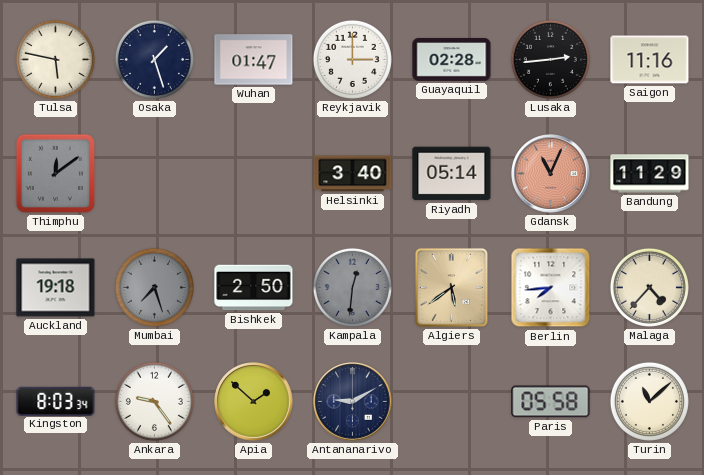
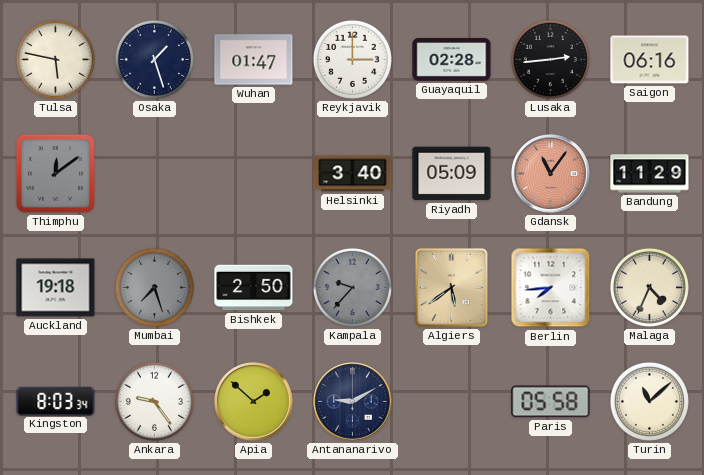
Saigon: 11:16 -> 06:16
Riyadh: 05:14 -> 05:09
Gdansk: 11:04 -> 11:06
Kampala: 12:31 -> 9:37
Malaga: 4:37 -> 4:34
